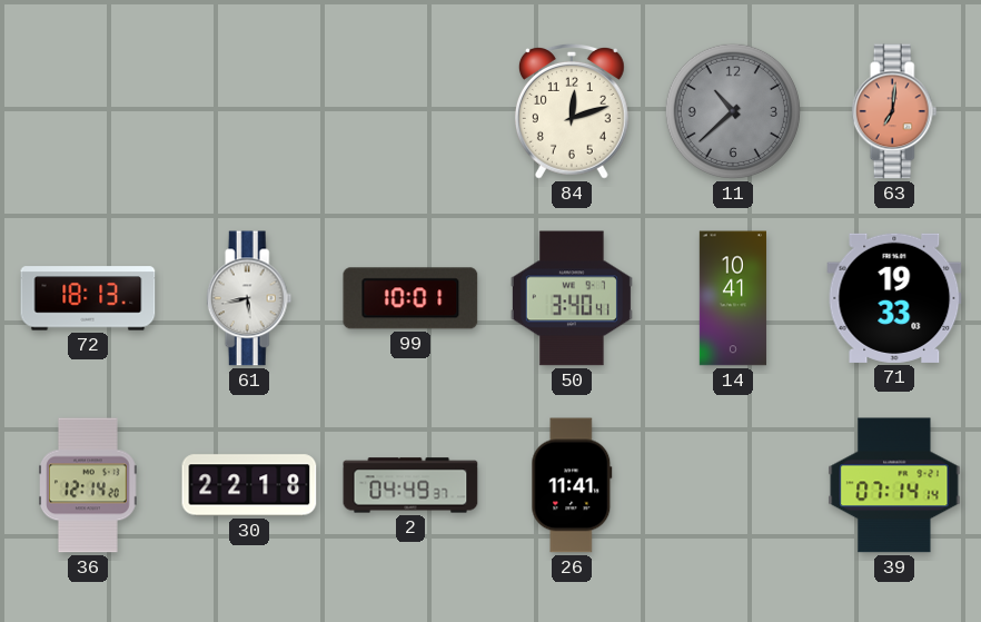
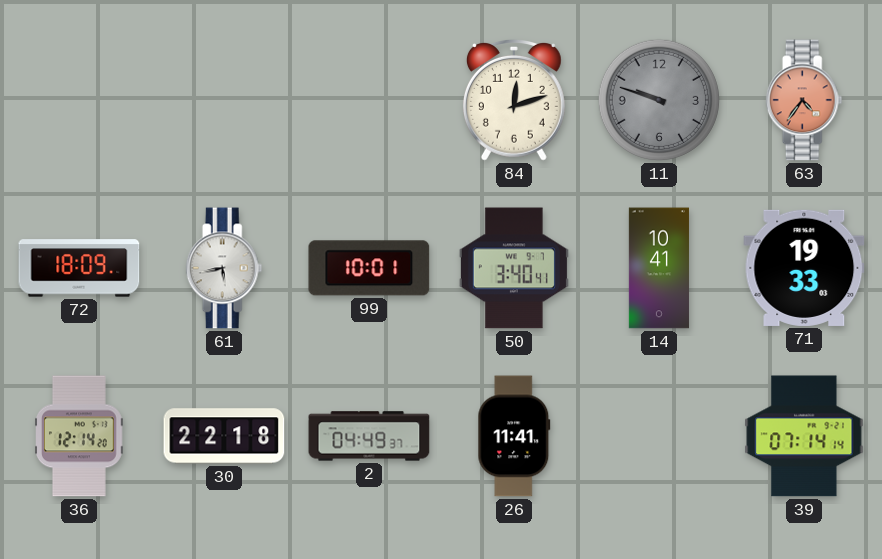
11: 10:38 -> 9:48
63: 7:01 -> 4:36
72: 18:13 -> 18:09
